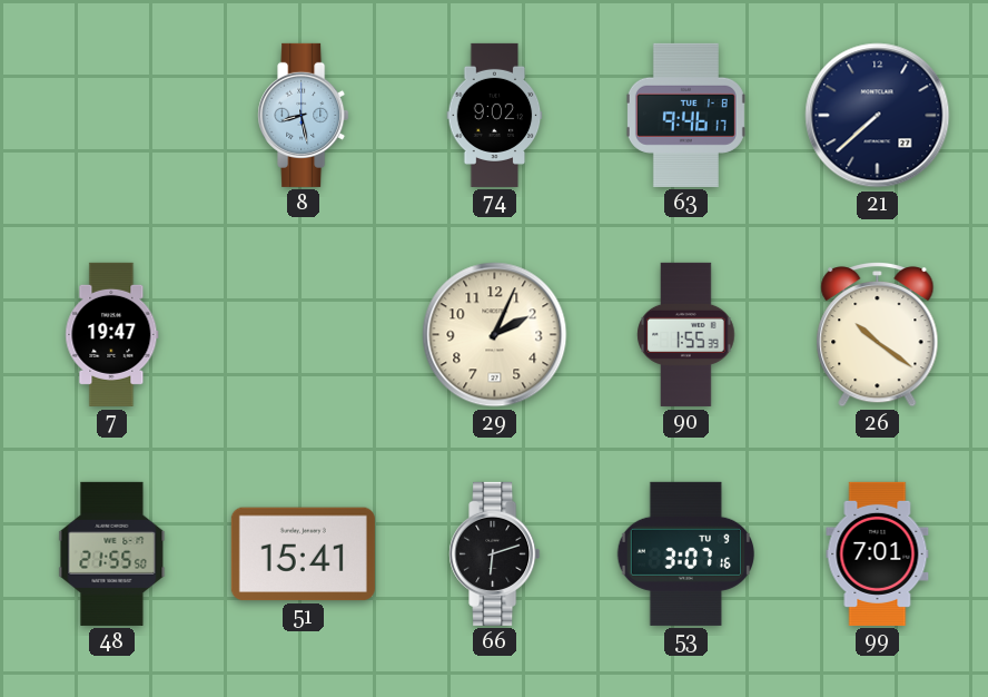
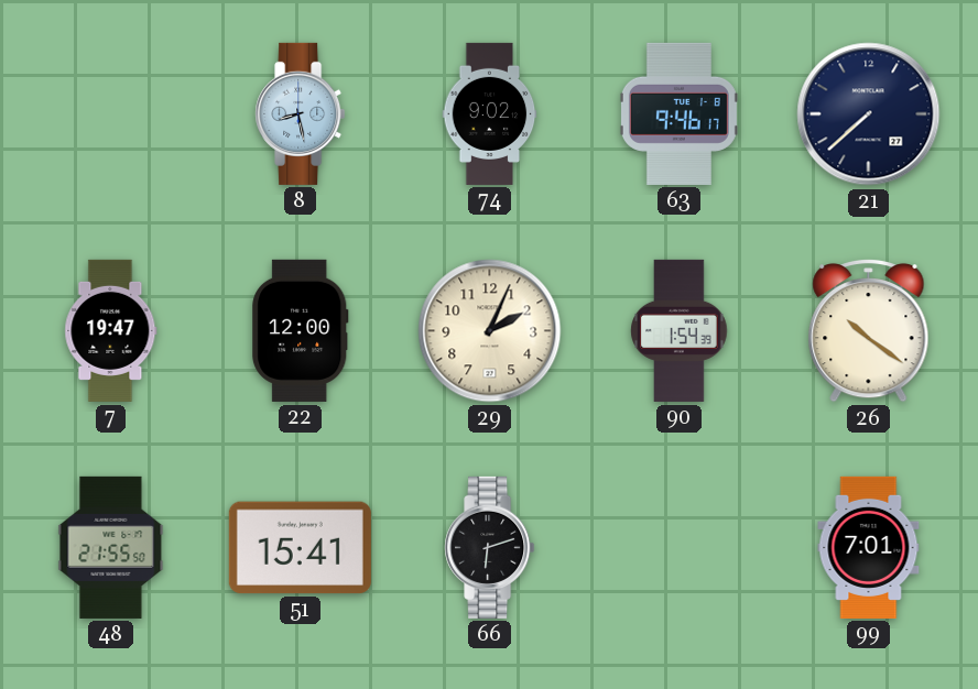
22: none -> 12:00
90: 1:55 -> 1:54
53: 3:07 -> none
